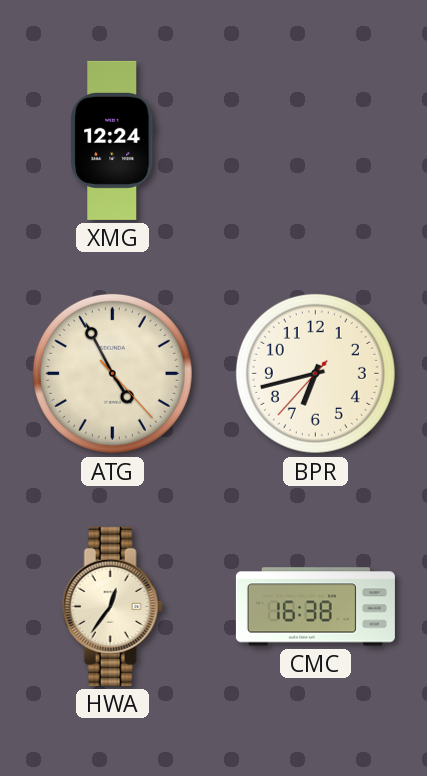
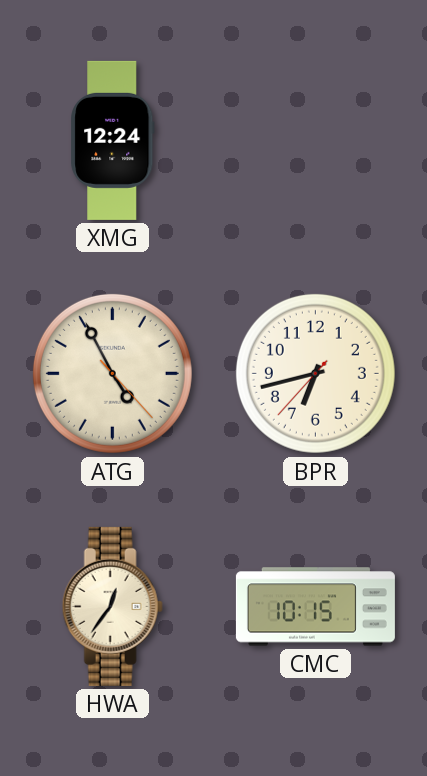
CMC: 16:38 -> 10:15
